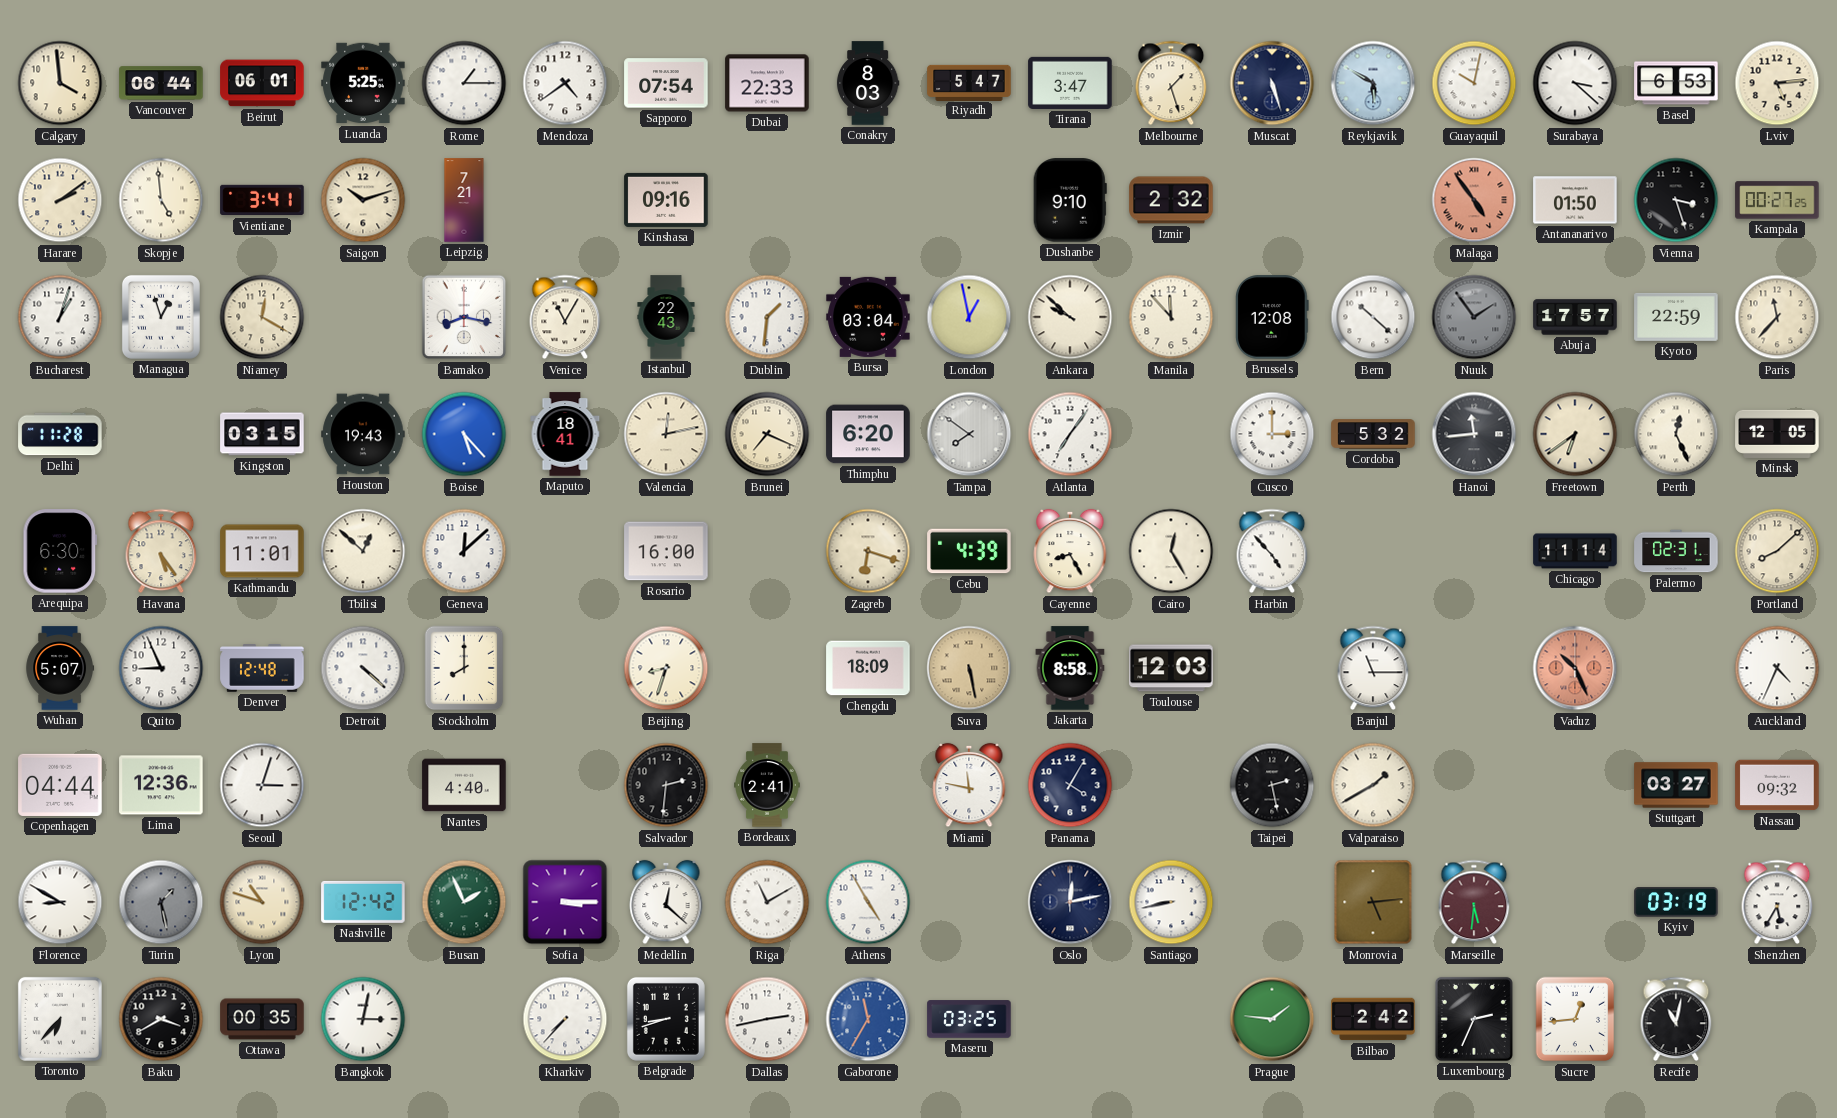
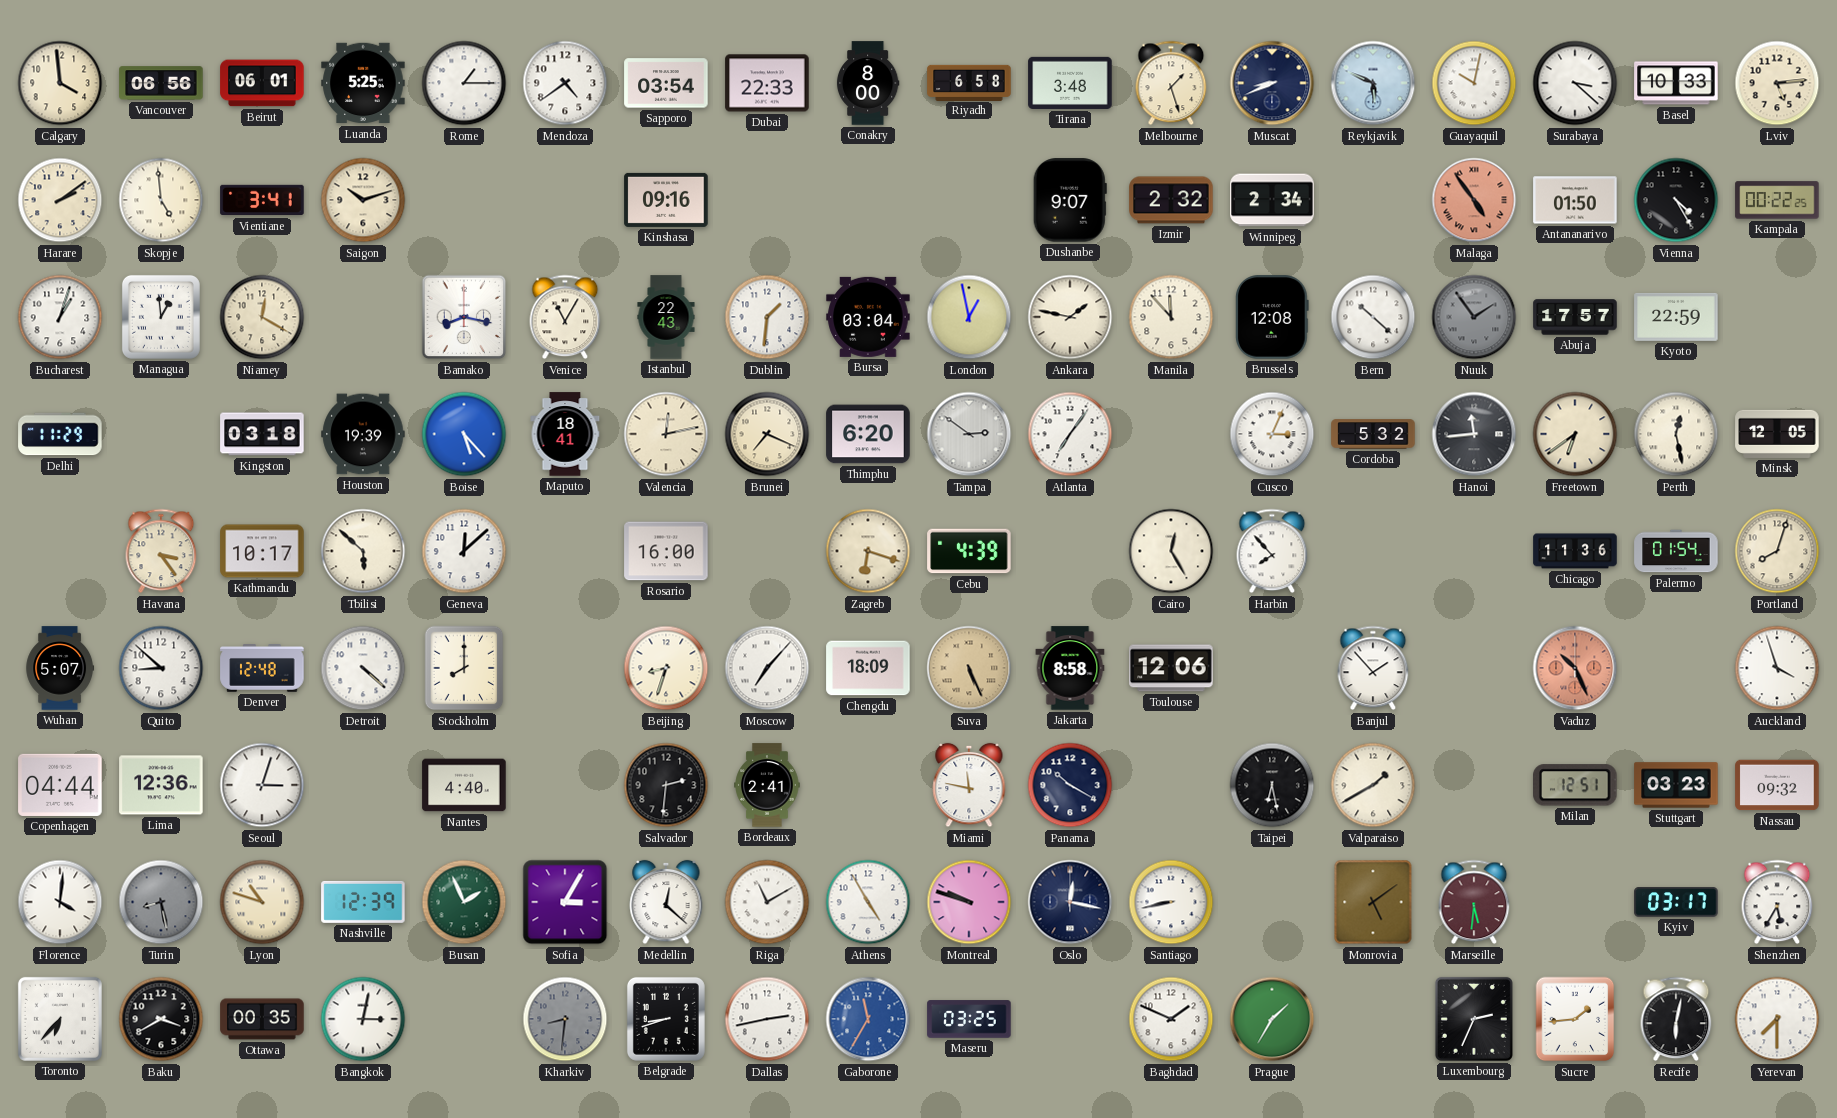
Vancouver: 06:44 -> 06:56
Sapporo: 07:54 -> 03:54
Conakry: 8:03 -> 8:00
Riyadh: 5:47 -> 6:58
Tirana: 3:47 -> 3:48
Muscat: 5:27 -> 8:41
Reykjavik: 5:50 -> 5:49
Basel: 6:53 -> 10:33
Leipzig: 7:21 -> none
Dushanbe: 9:10 -> 9:07
Winnipeg: none -> 2:34
Vienna: 3:27 -> 4:25
Kampala: 00:27 -> 00:22
Managua: 12:57 -> 12:59
Ankara: 9:52 -> 1:47
Paris: 11:37 -> none
Delhi: 11:28 -> 11:29
Kingston: 03:15 -> 03:18
Houston: 19:43 -> 19:39
Tampa: 7:51 -> 2:51
Cusco: 3:00 -> 3:04
Perth: 12:26 -> 12:28
Arequipa: 6:30 -> none
Havana: 5:24 -> 3:24
Kathmandu: 11:01 -> 10:17
Tbilisi: 12:52 -> 5:52
Cayenne: 8:25 -> none
Harbin: 4:53 -> 7:53
Chicago: 11:14 -> 11:36
Palermo: 02:31 -> 01:54
Portland: 8:08 -> 8:03
Quito: 8:56 -> 8:52
Moscow: none -> 7:07
Suva: 5:28 -> 5:26
Toulouse: 12:03 -> 12:06
Banjul: 11:15 -> 1:53
Auckland: 4:34 -> 3:57
Panama: 4:05 -> 10:20
Taipei: 2:28 -> 6:28
Milan: none -> 12:51
Stuttgart: 03:27 -> 03:23
Florence: 8:50 -> 4:01
Turin: 1:28 -> 8:28
Nashville: 12:42 -> 12:39
Sofia: 3:15 -> 3:05
Montreal: none -> 9:48
Oslo: 12:13 -> 12:17
Monrovia: 5:14 -> 5:09
Kyiv: 03:19 -> 03:17
Kharkiv: 7:37 -> 8:31
Kharkiv dial: white -> grey
Baghdad: none -> 1:49
Prague: 1:46 -> 1:35
Bilbao: 2:42 -> none
Sucre: 12:44 -> 1:44
Recife: 11:02 -> 6:02
Yerevan: none -> 7:30
